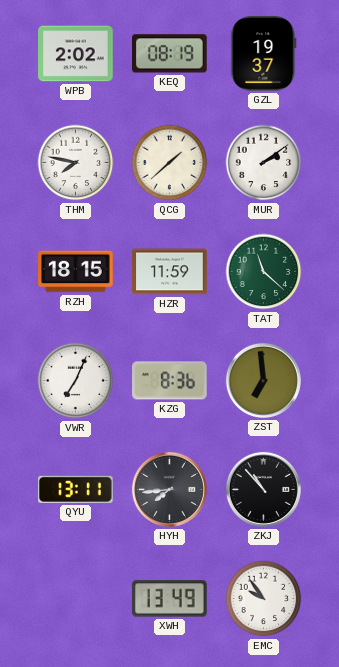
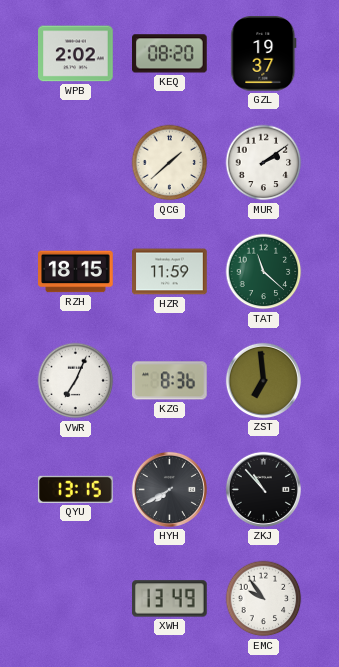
KEQ: 08:19 -> 08:20
THM: 7:47 -> none
QYU: 13:11 -> 13:15
HYH: 7:44 -> 7:40
